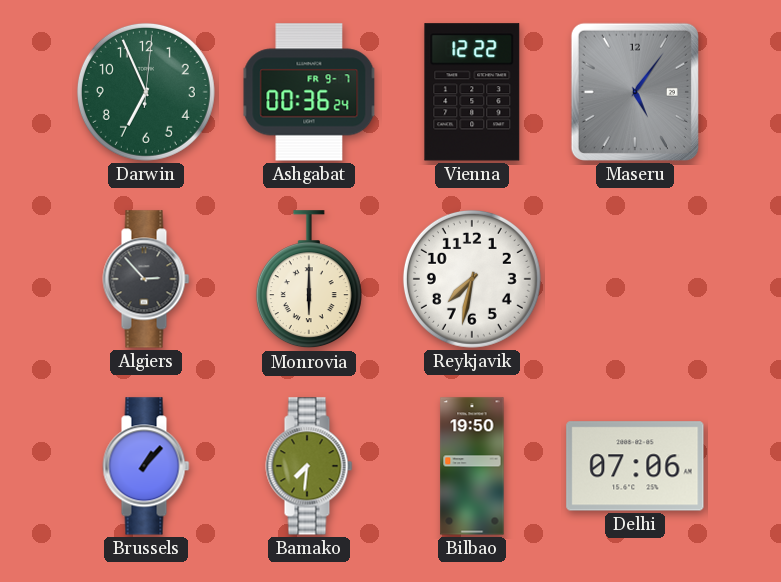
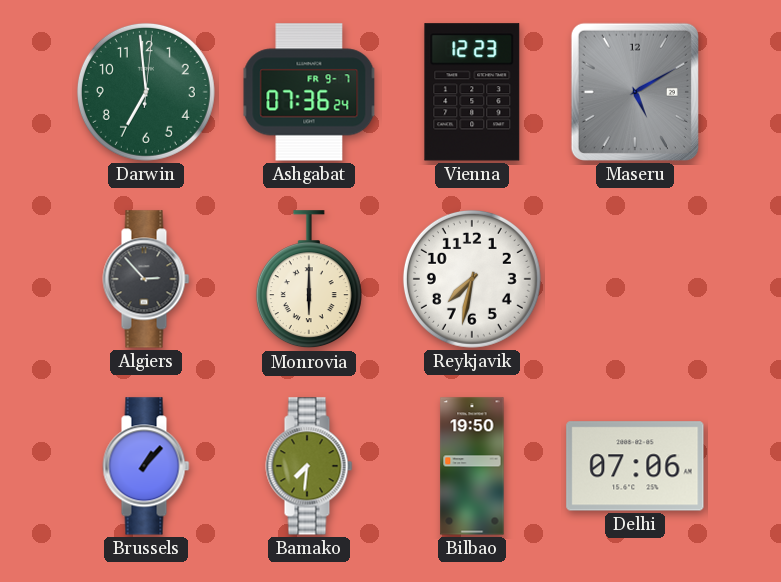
Darwin: 6:56 -> 6:59
Ashgabat: 00:36 -> 07:36
Vienna: 12:22 -> 12:23
Maseru: 5:06 -> 5:10
